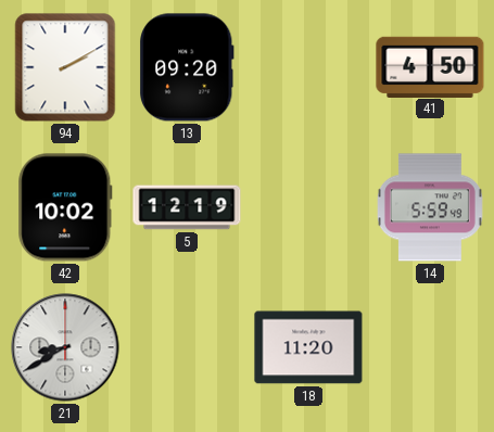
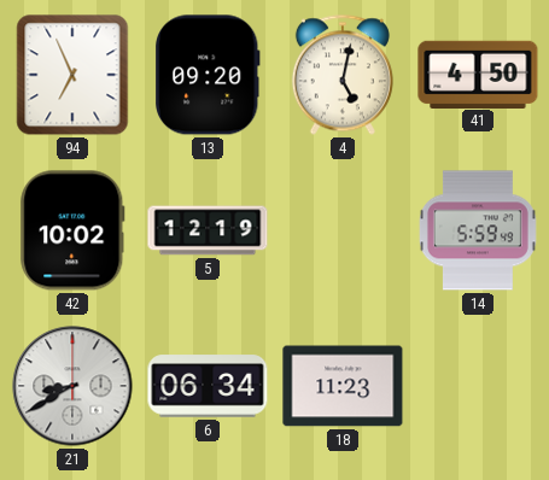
94: 2:10 -> 6:56
4: none -> 5:02
6: none -> 06:34
18: 11:20 -> 11:23
